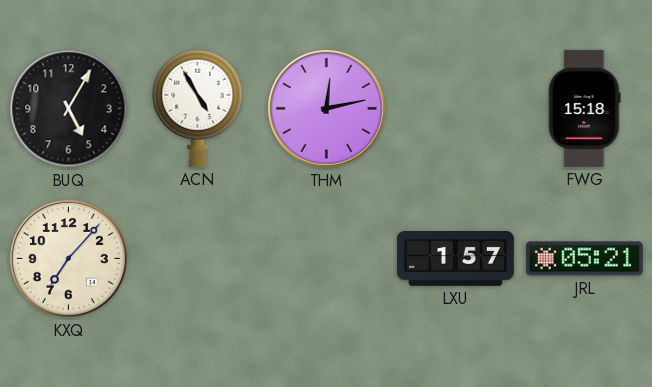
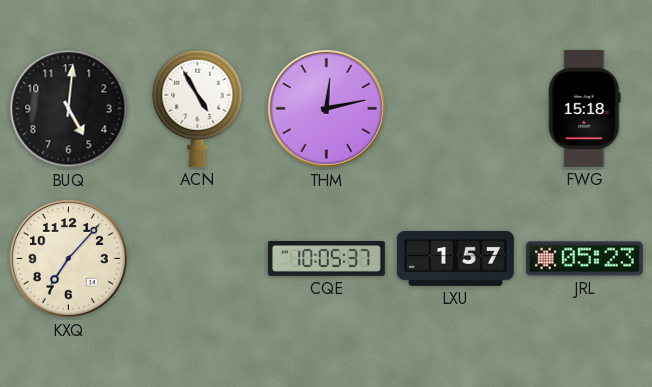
BUQ: 5:05 -> 5:01
CQE: none -> 10:05
JRL: 05:21 -> 05:23
